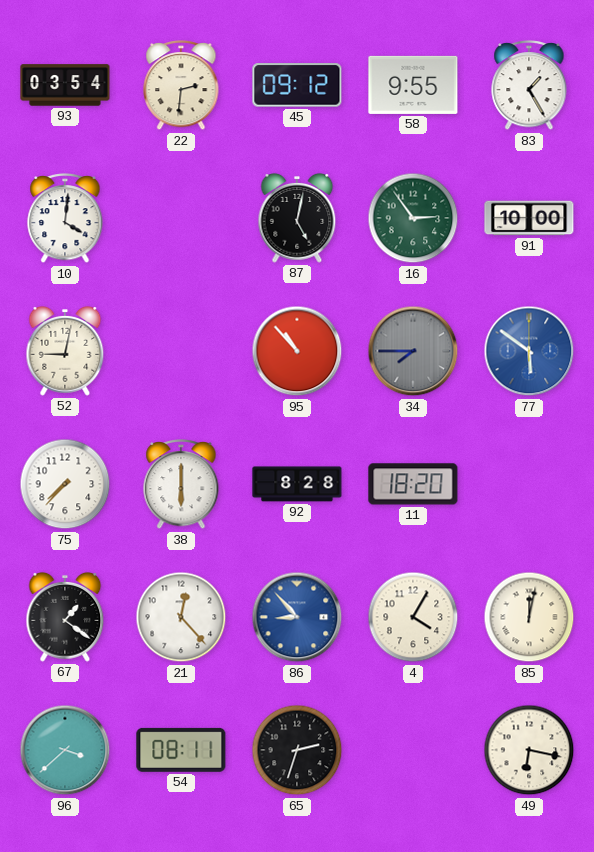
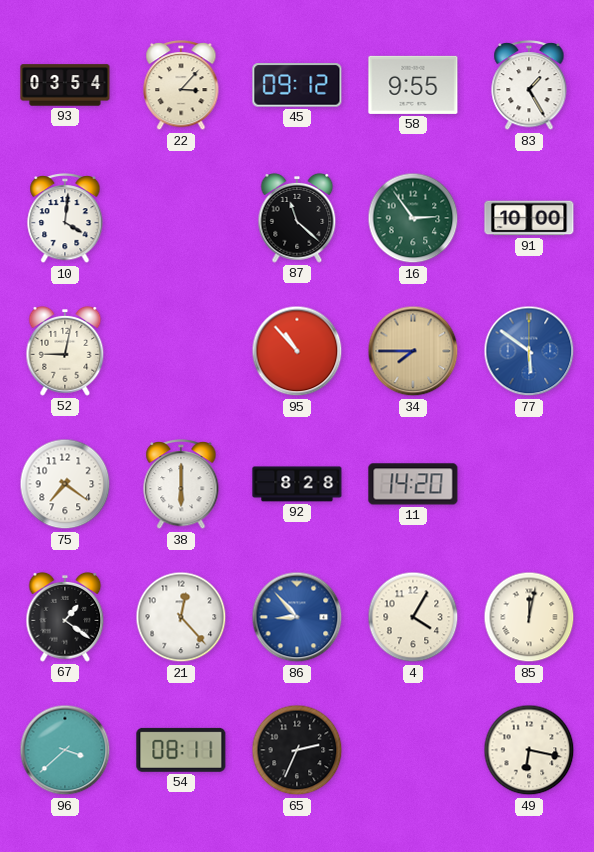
22: 2:31 -> 3:07
87: 5:02 -> 11:22
34 dial: grey -> champagne
75: 7:37 -> 7:21
11: 18:20 -> 14:20
65: 2:33 -> 2:34
